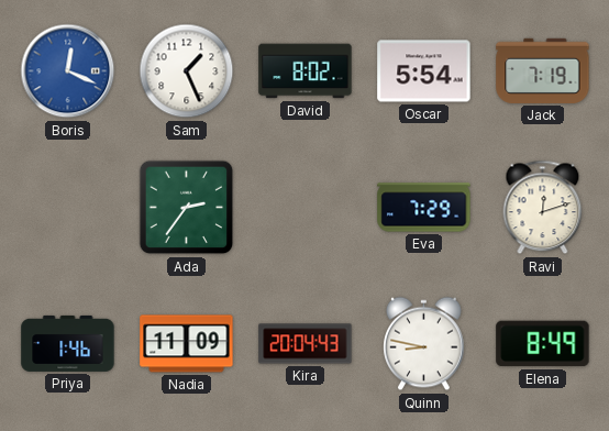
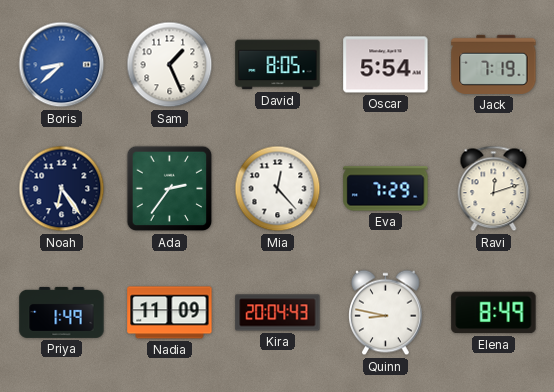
Boris: 12:19 -> 8:38
David: 8:02 -> 8:05
Noah: none -> 6:24
Mia: none -> 12:23
Priya: 1:46 -> 1:49
